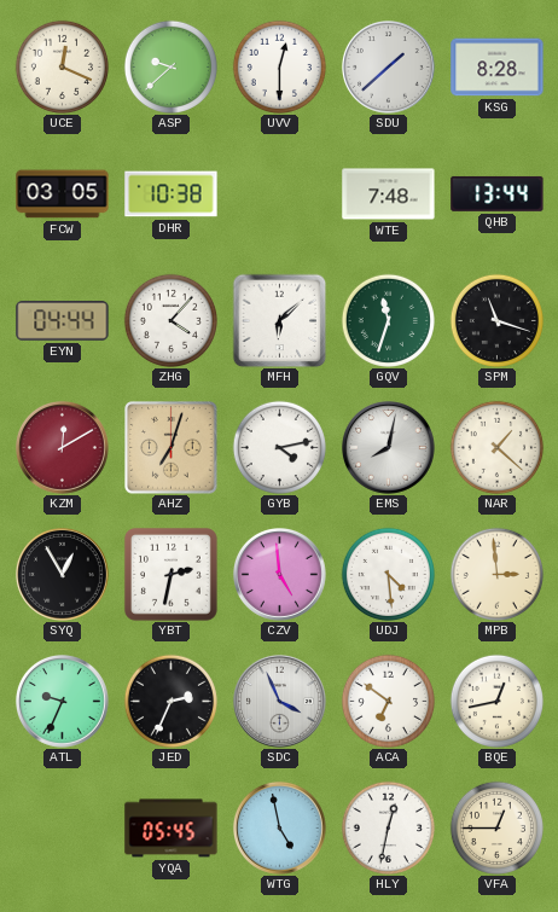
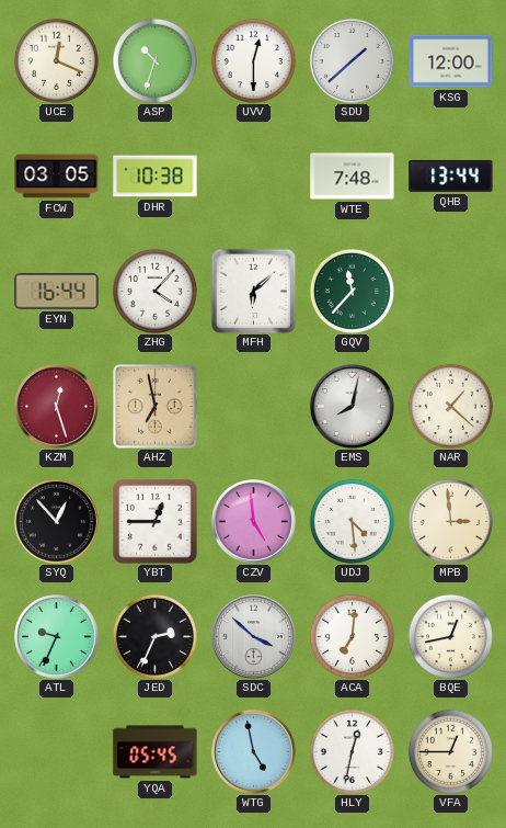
ASP: 9:38 -> 10:33
KSG: 8:28 -> 12:00
EYN: 04:44 -> 16:44
GQV: 11:33 -> 11:37
SPM: 11:18 -> none
KZM: 12:10 -> 12:27
AHZ: 7:03 -> 6:58
GYB: 4:13 -> none
SYQ: 12:55 -> 12:53
YBT: 2:32 -> 12:45
SDC: 3:56 -> 3:52
ACA: 6:51 -> 7:01
